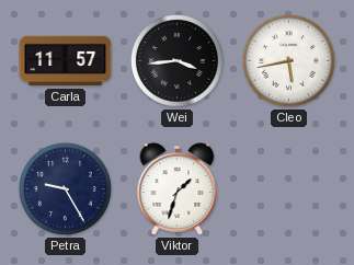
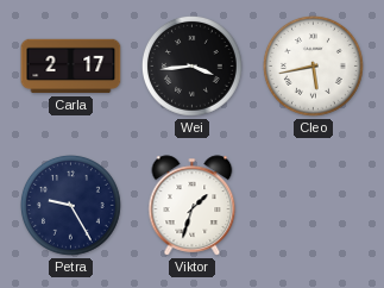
Carla: 11:57 -> 2:17
